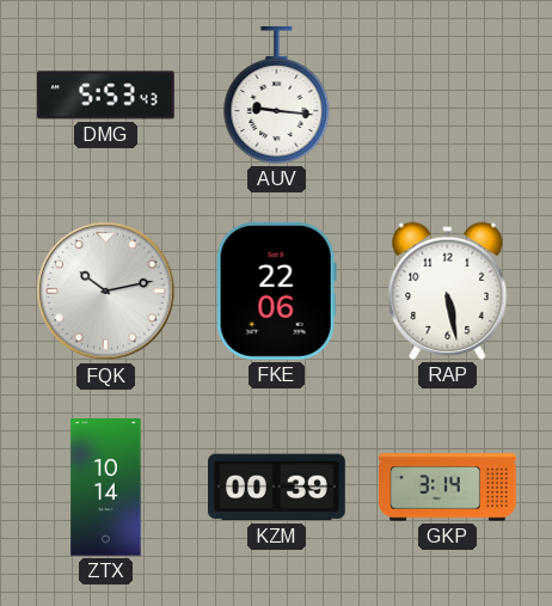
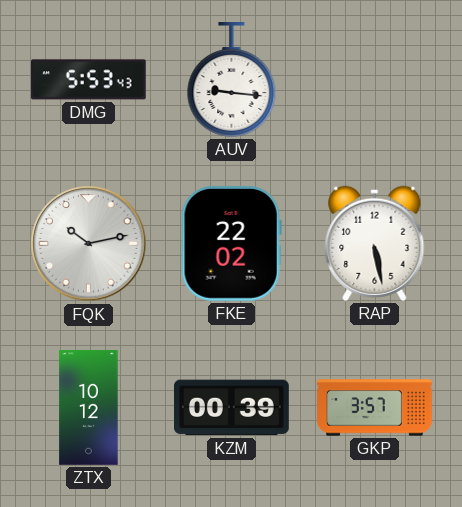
FKE: 22:06 -> 22:02
ZTX: 10:14 -> 10:12
GKP: 3:14 -> 3:57
